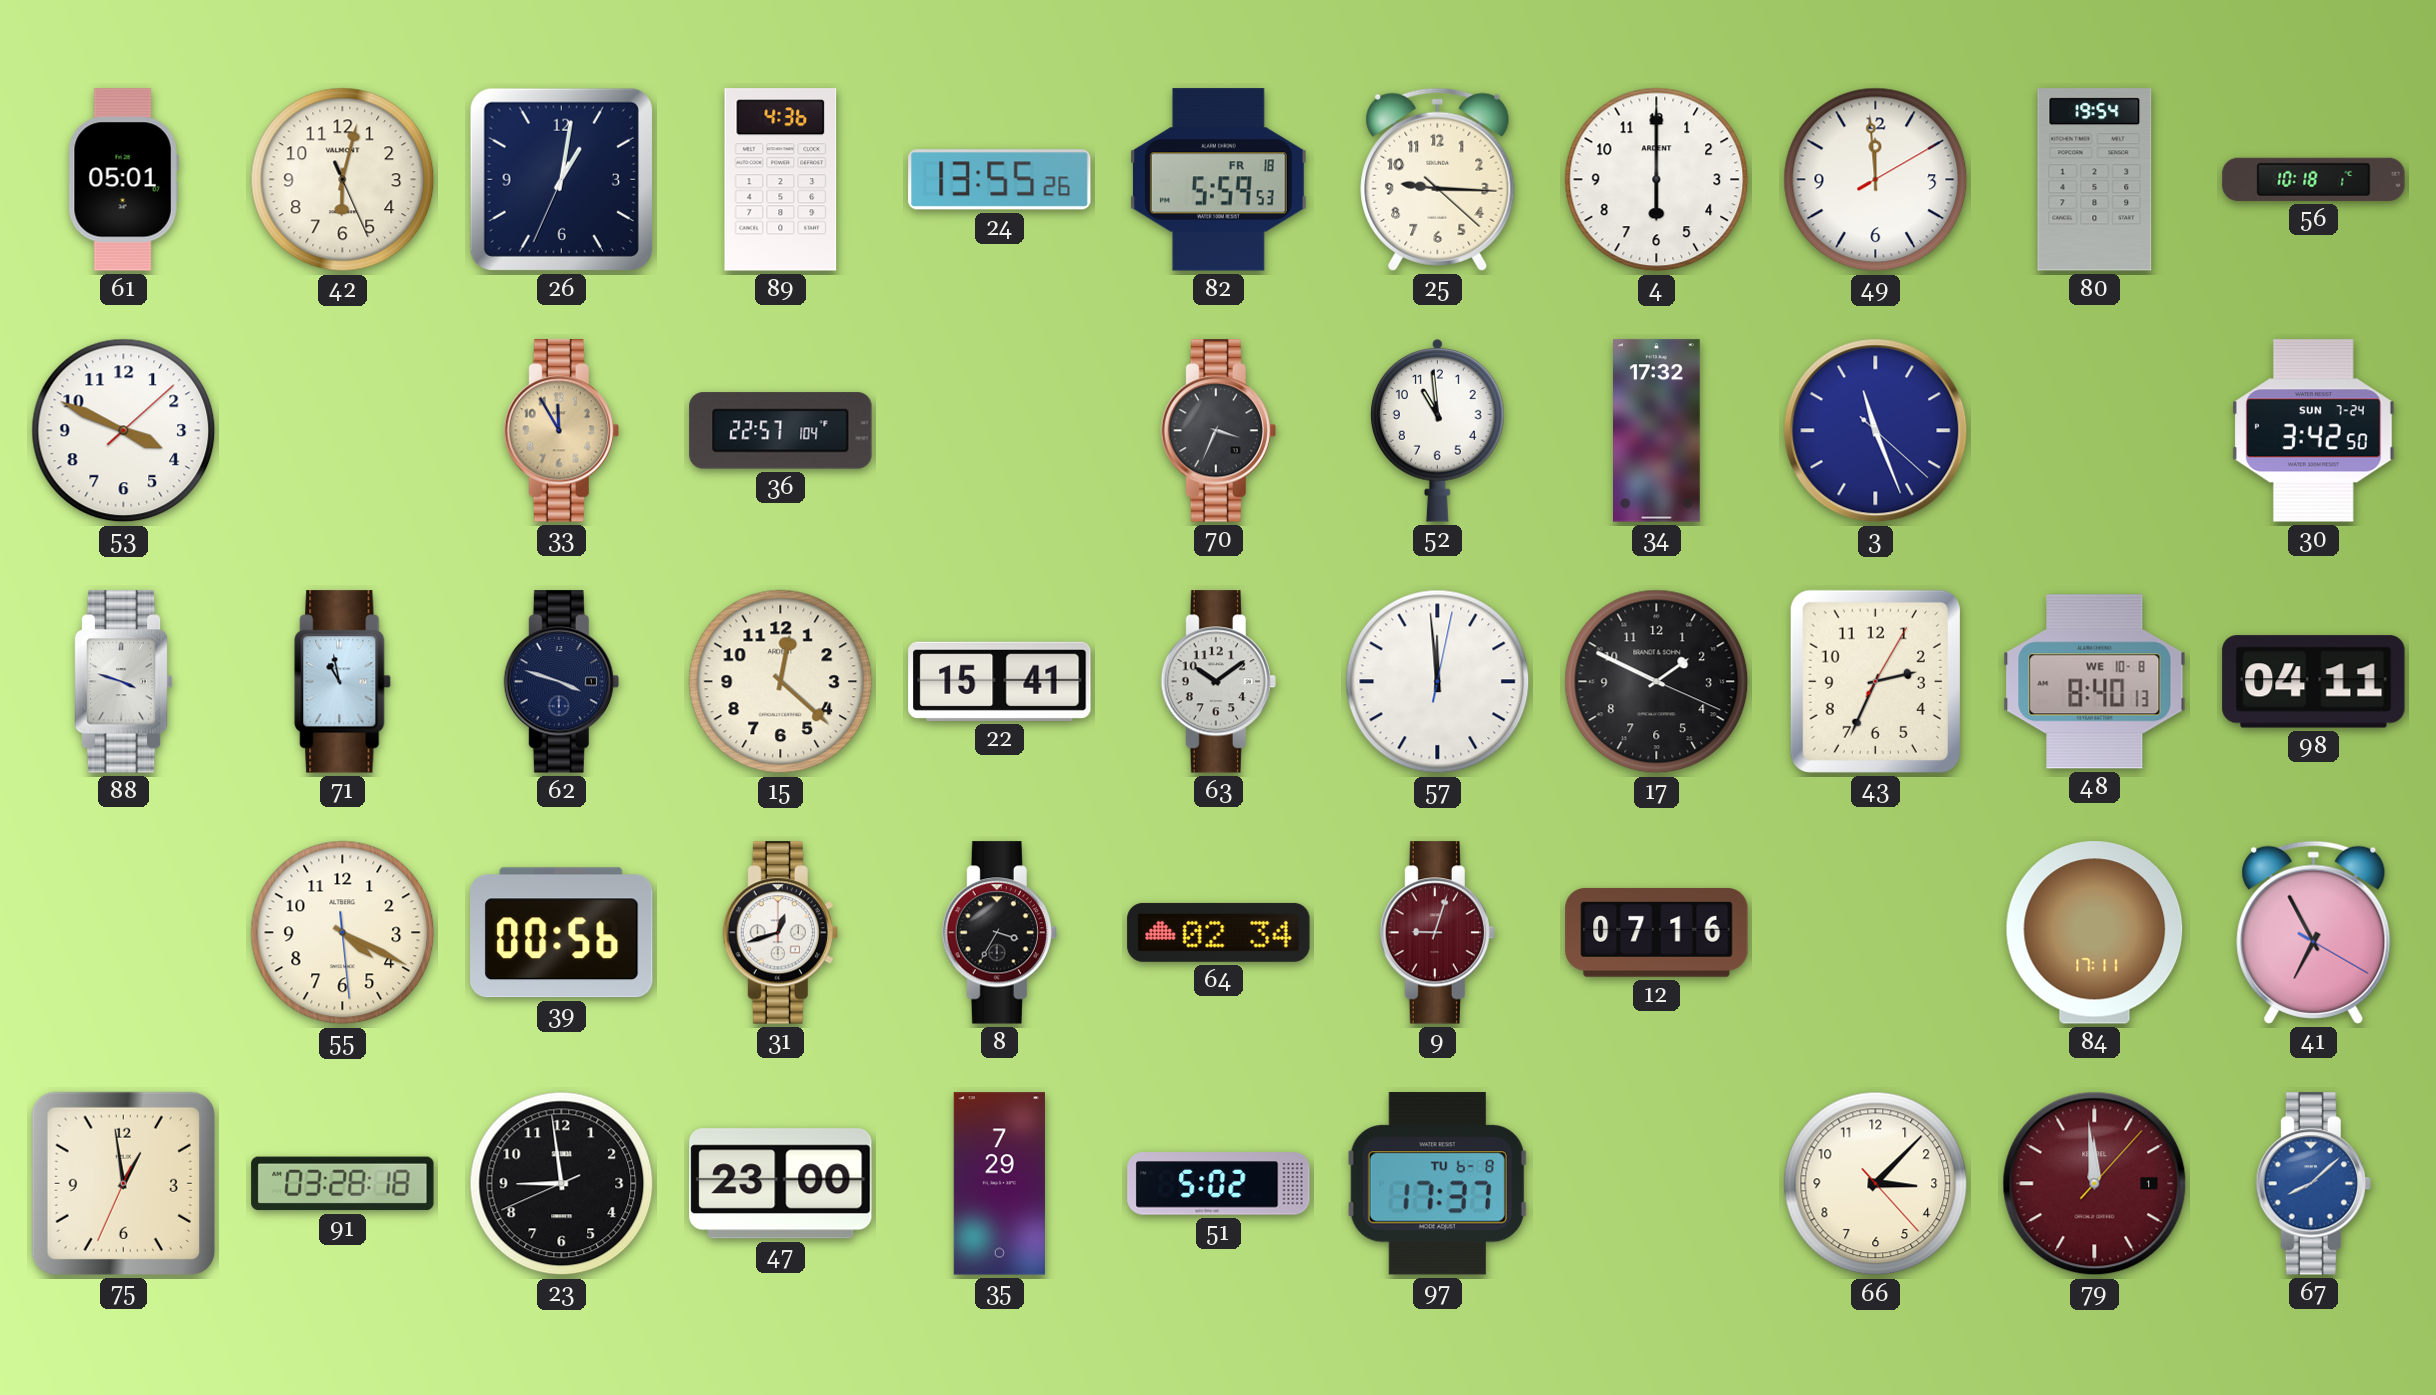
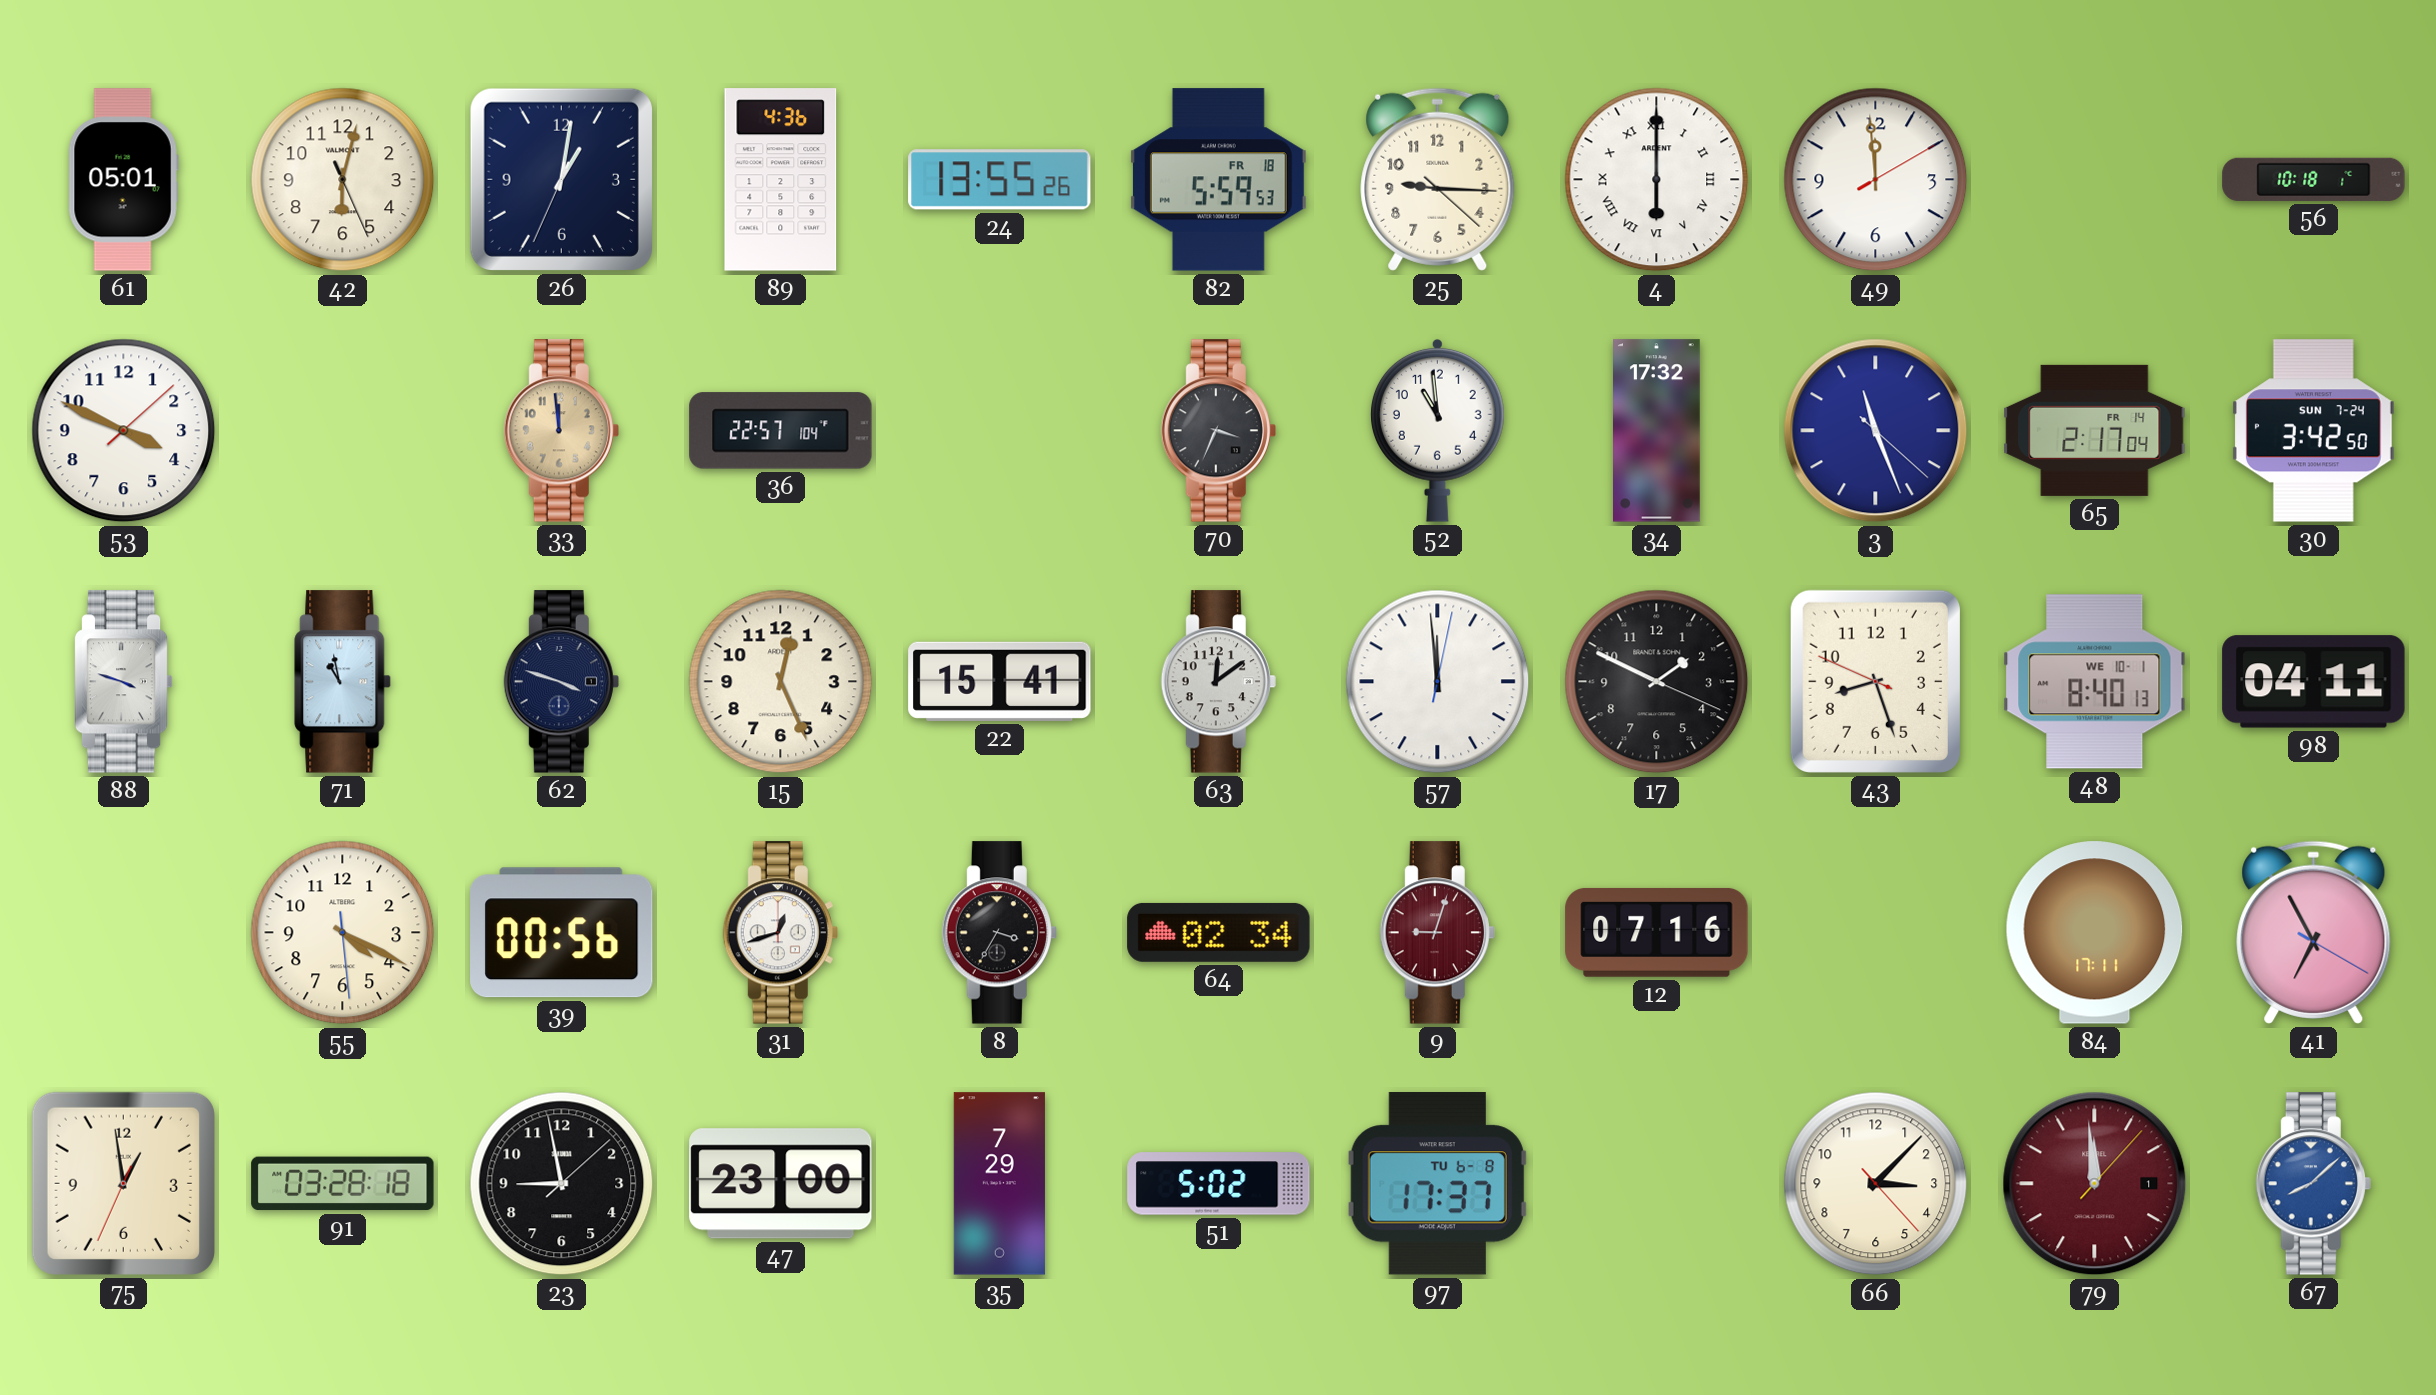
4 numerals: Arabic -> Roman
80: 19:54 -> none
33: 11:55 -> 11:59
65: none -> 2:17
15: 12:22 -> 12:26
63: 10:09 -> 12:09
43: 2:34 -> 8:26
48 date: WE 10-8 -> WE 10-1
23: 8:58:41 -> 8:58:08
